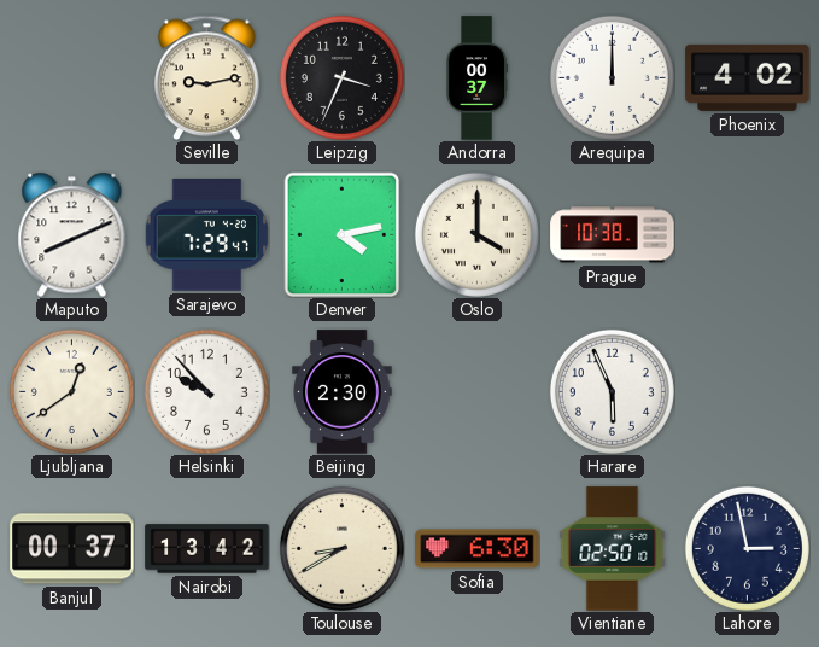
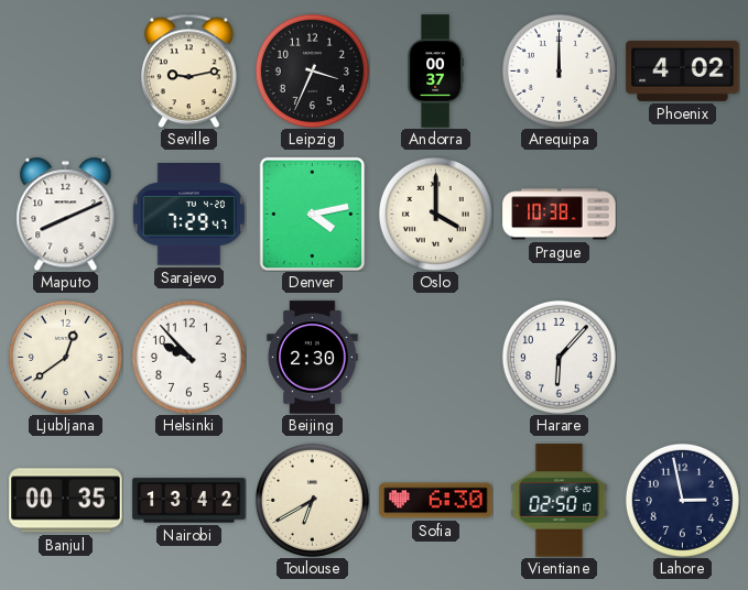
Harare: 5:56 -> 6:07
Banjul: 00:37 -> 00:35
Toulouse: 8:40 -> 6:40
